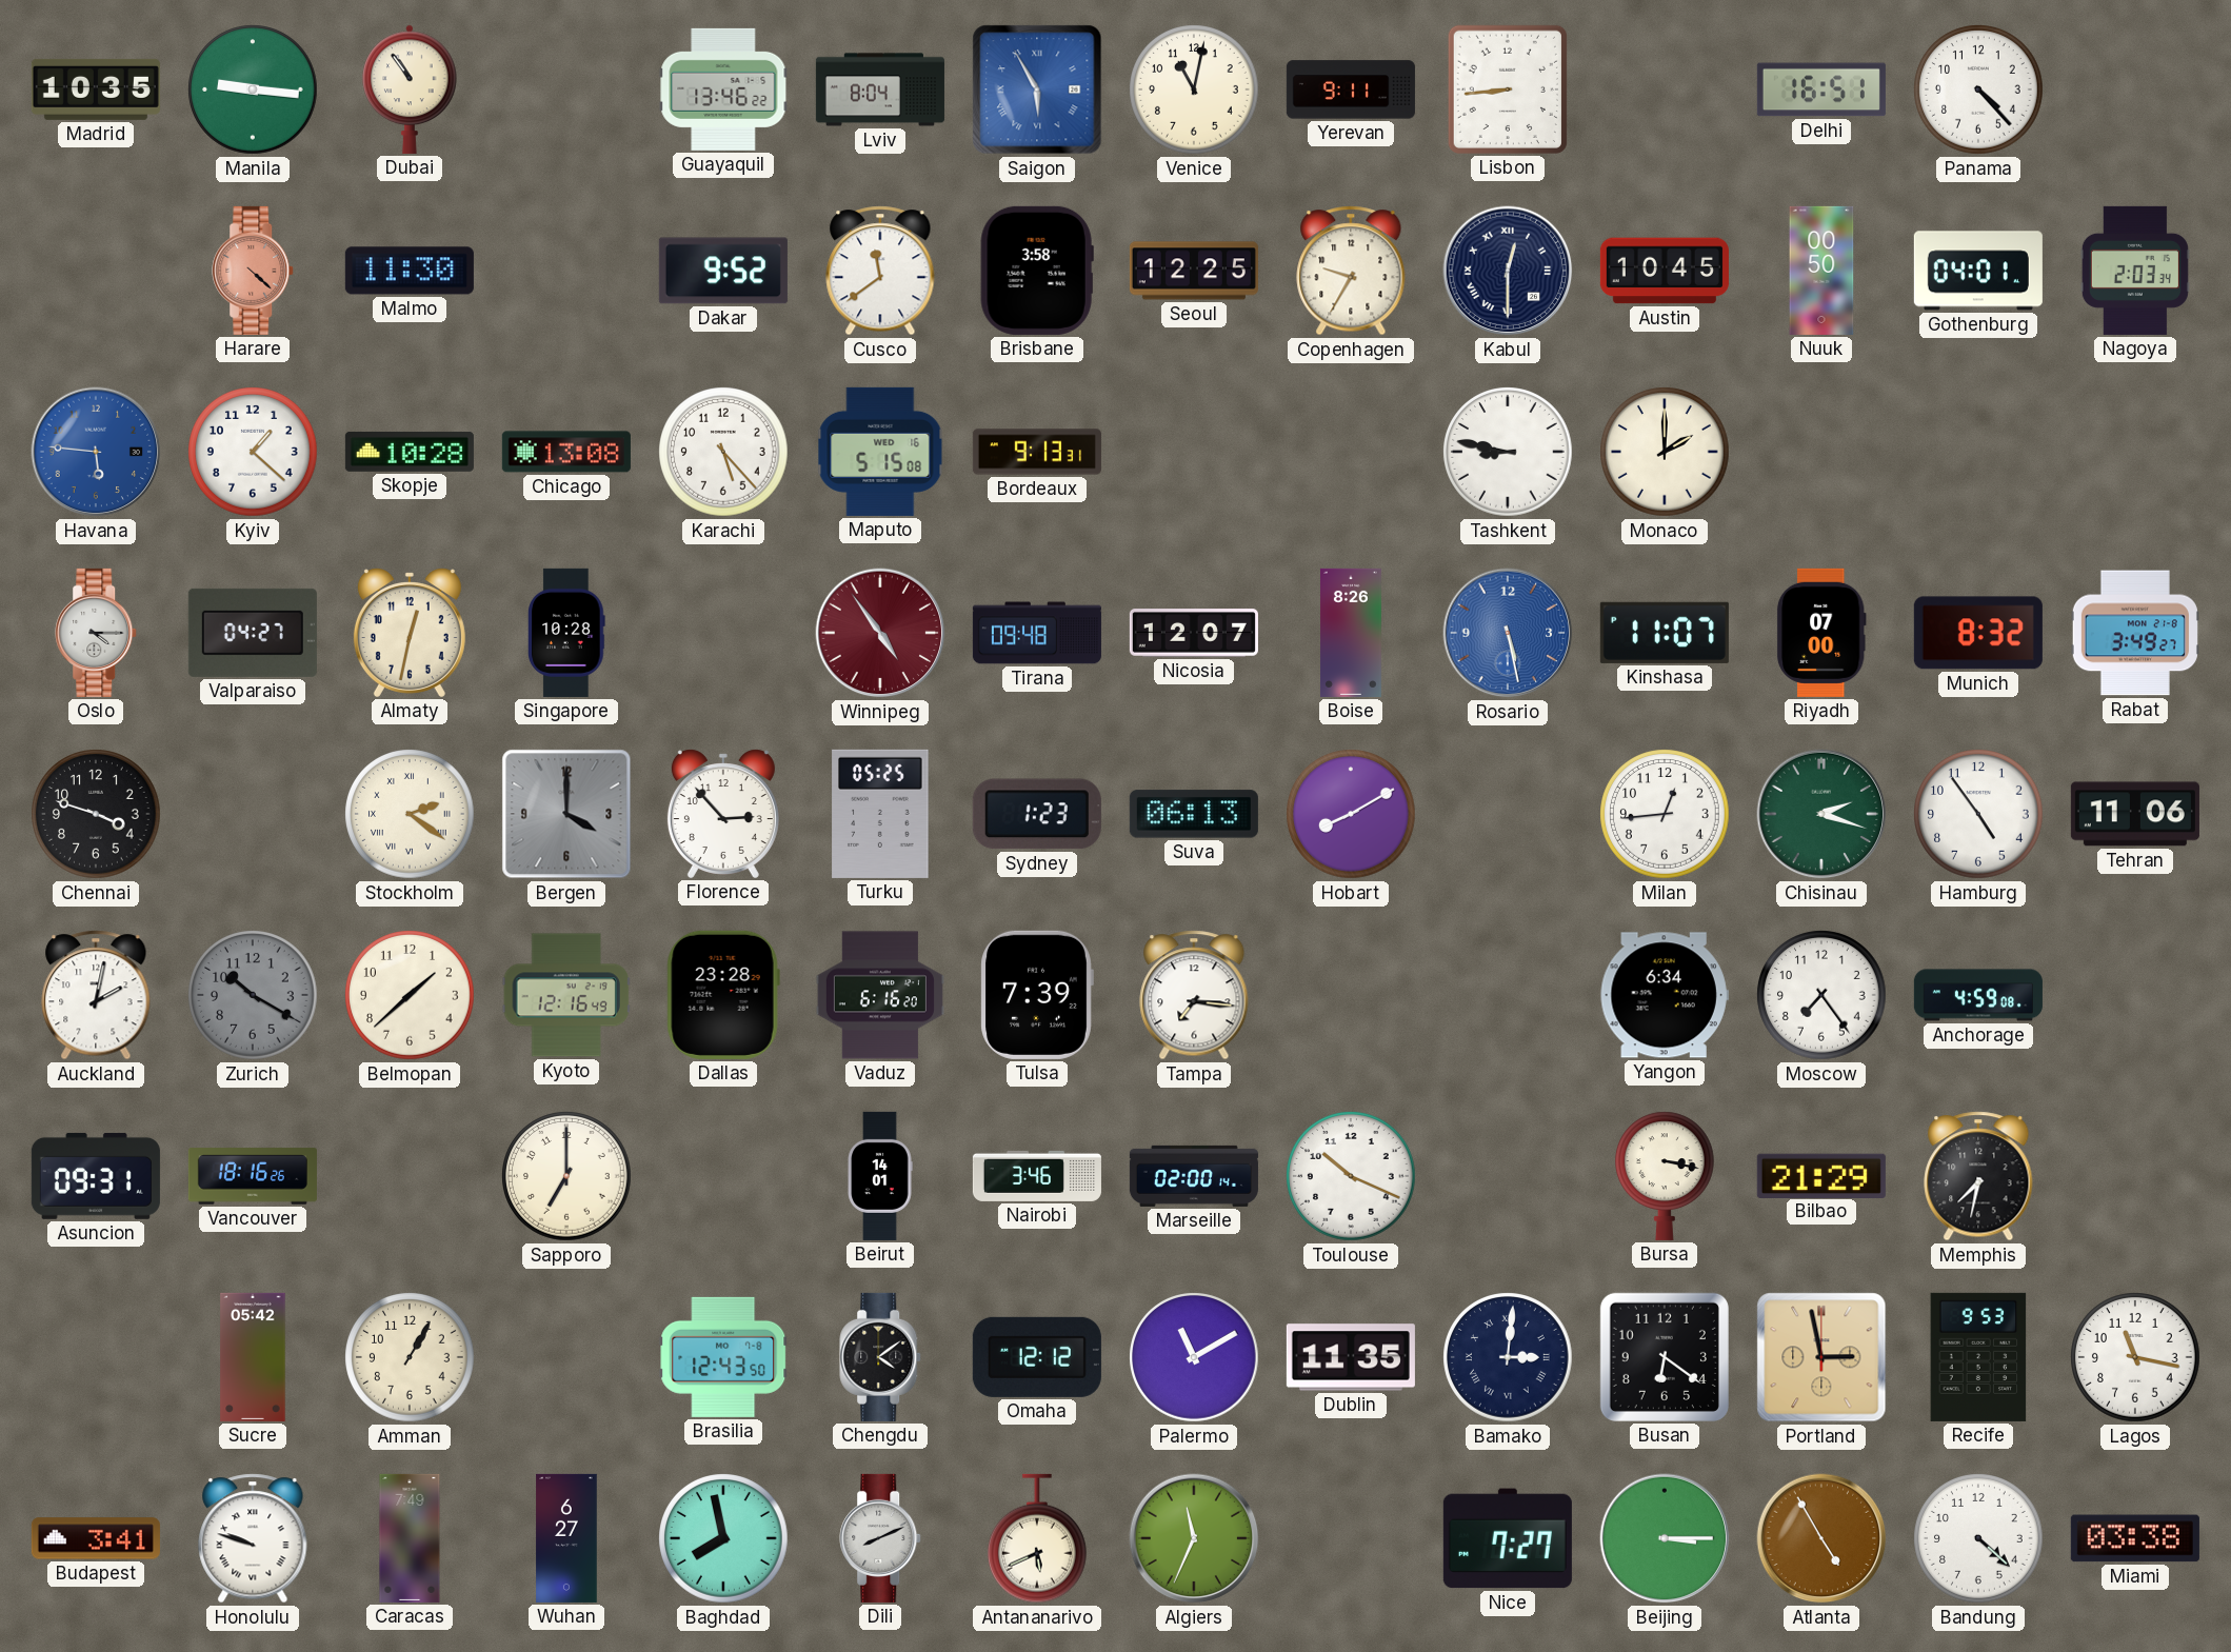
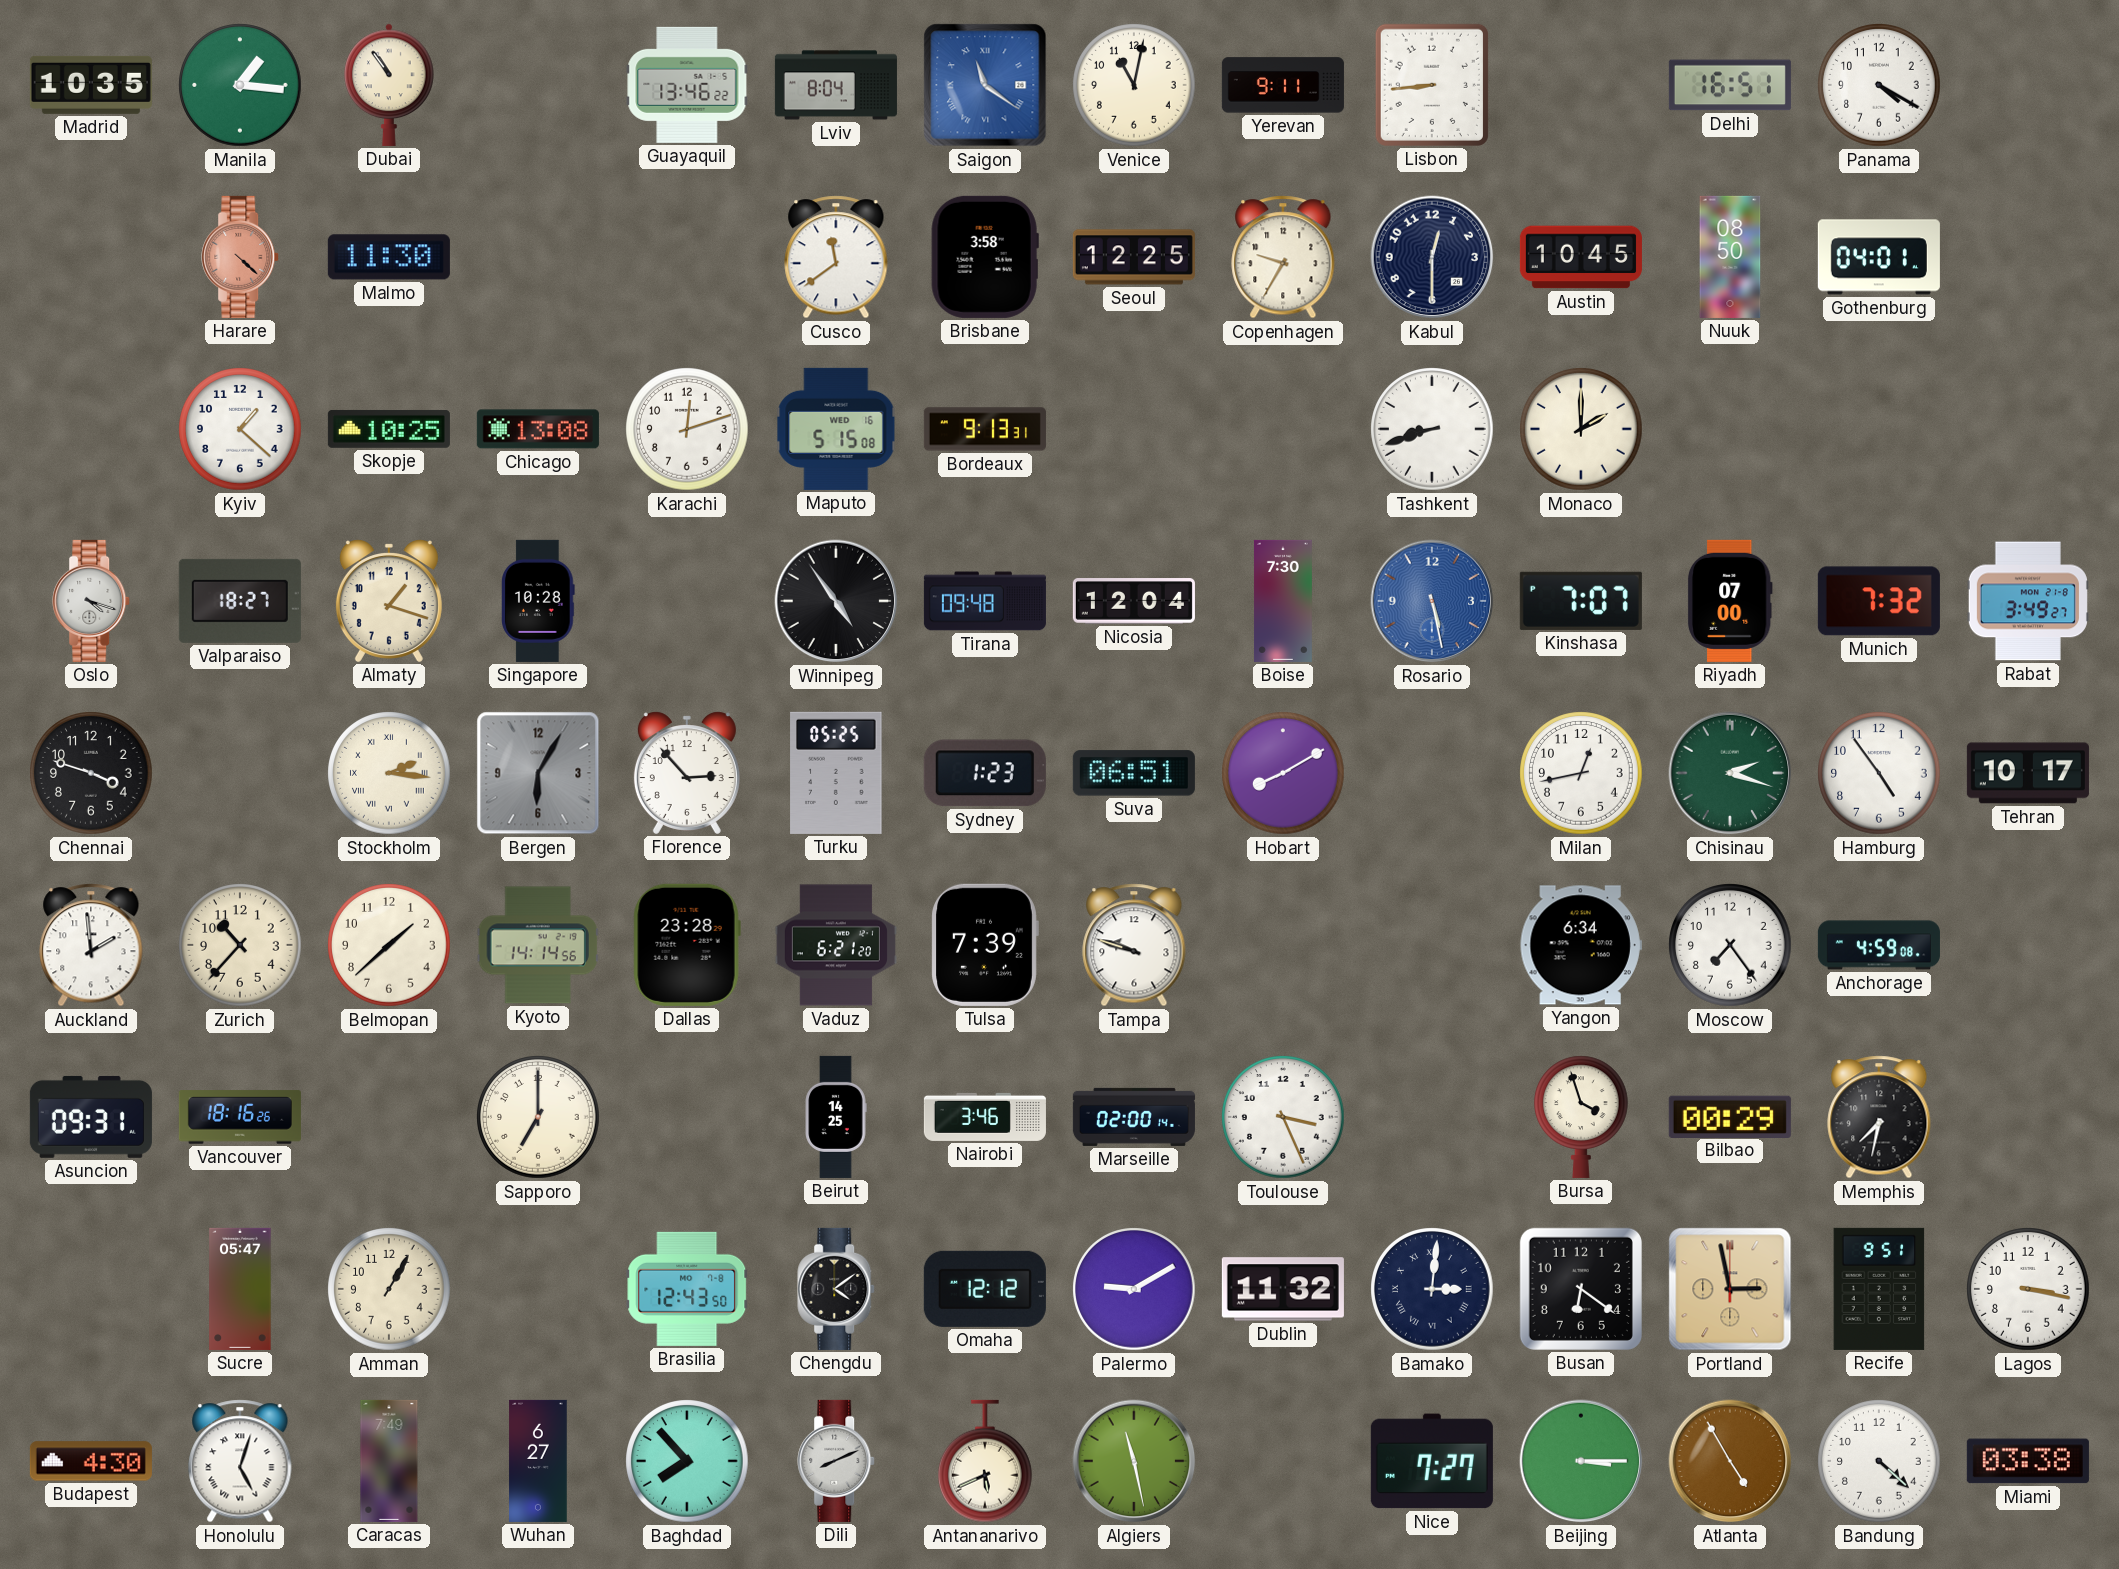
Manila: 9:16 -> 1:16
Saigon: 5:55 -> 11:21
Panama: 4:23 -> 4:20
Dakar: 9:52 -> none
Kabul numerals: Roman -> Arabic
Nuuk: 00:50 -> 08:50
Nagoya: 2:03 -> none
Havana: 5:46 -> none
Skopje: 10:28 -> 10:25
Karachi: 5:23 -> 12:12
Tashkent: 8:47 -> 8:42
Oslo: 4:15 -> 4:18
Valparaiso: 04:27 -> 18:27
Almaty: 12:32 -> 1:18
Winnipeg dial: burgundy -> black
Nicosia: 12:07 -> 12:04
Boise: 8:26 -> 7:30
Kinshasa: 11:07 -> 7:07
Munich: 8:32 -> 7:32
Stockholm: 2:21 -> 2:16
Bergen: 4:00 -> 6:05
Suva: 06:13 -> 06:51
Milan: 12:44 -> 12:43
Tehran: 11:06 -> 10:17
Auckland: 2:02 -> 1:59
Zurich: 10:20 -> 10:37
Zurich dial: grey -> cream
Kyoto: 12:16 -> 14:14
Vaduz: 6:16 -> 6:21
Tampa: 7:16 -> 9:48
Beirut: 14:01 -> 14:25
Toulouse: 10:19 -> 3:26
Bursa: 3:17 -> 3:57
Bilbao: 21:29 -> 00:29
Sucre: 05:42 -> 05:47
Palermo: 11:10 -> 9:10
Dublin: 11:35 -> 11:32
Recife: 9:53 -> 9:51
Lagos: 11:17 -> 3:17
Budapest: 3:41 -> 4:30
Honolulu: 9:48 -> 5:03
Baghdad: 7:58 -> 7:53
Algiers: 11:34 -> 11:28
